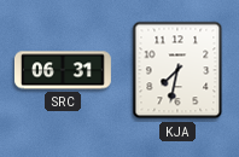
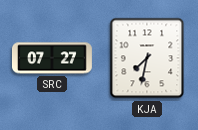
SRC: 06:31 -> 07:27
